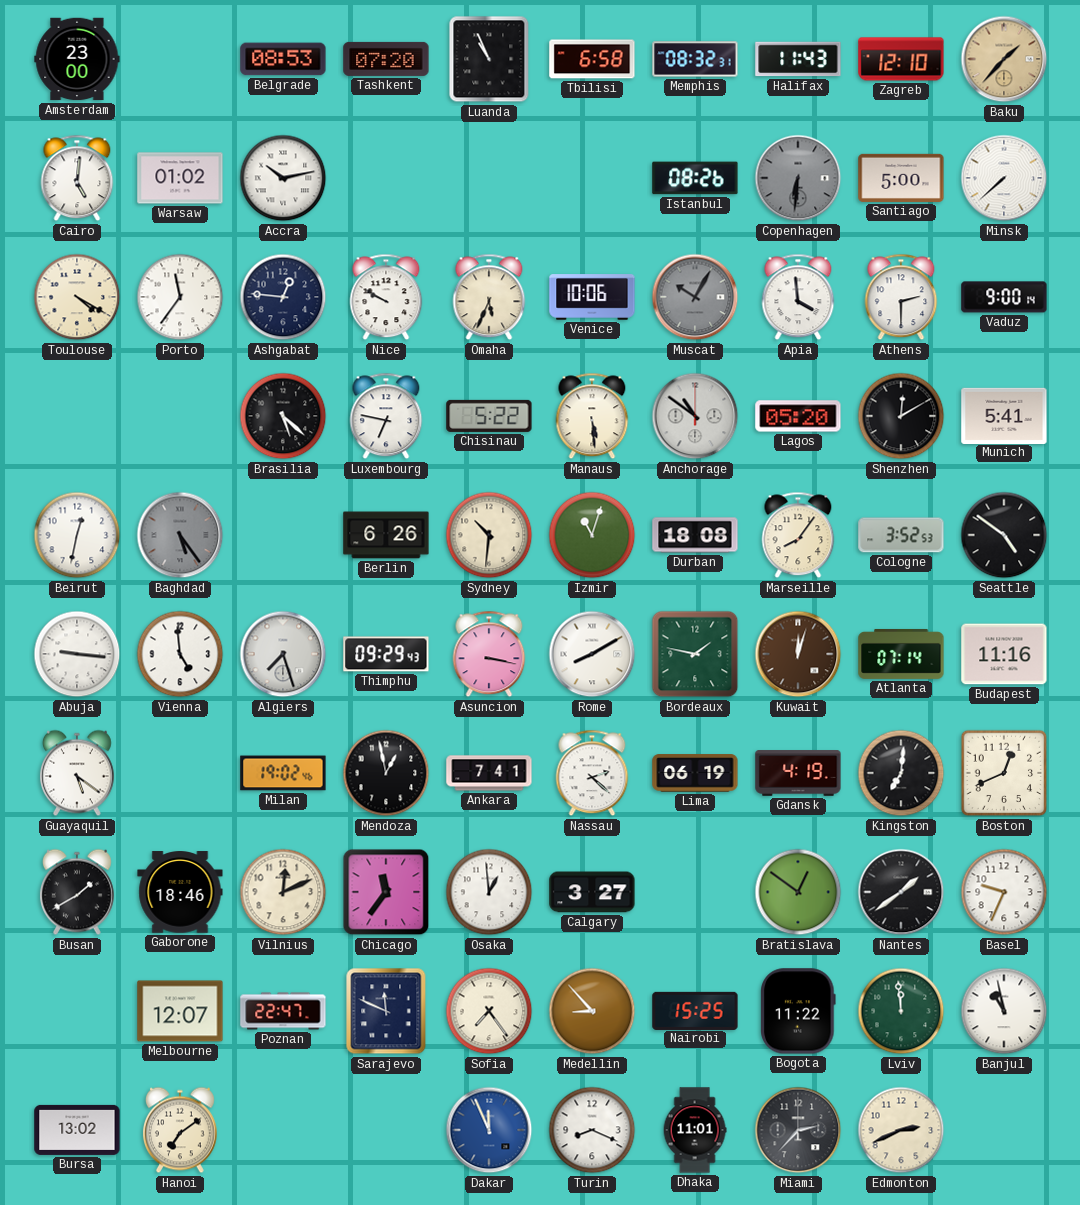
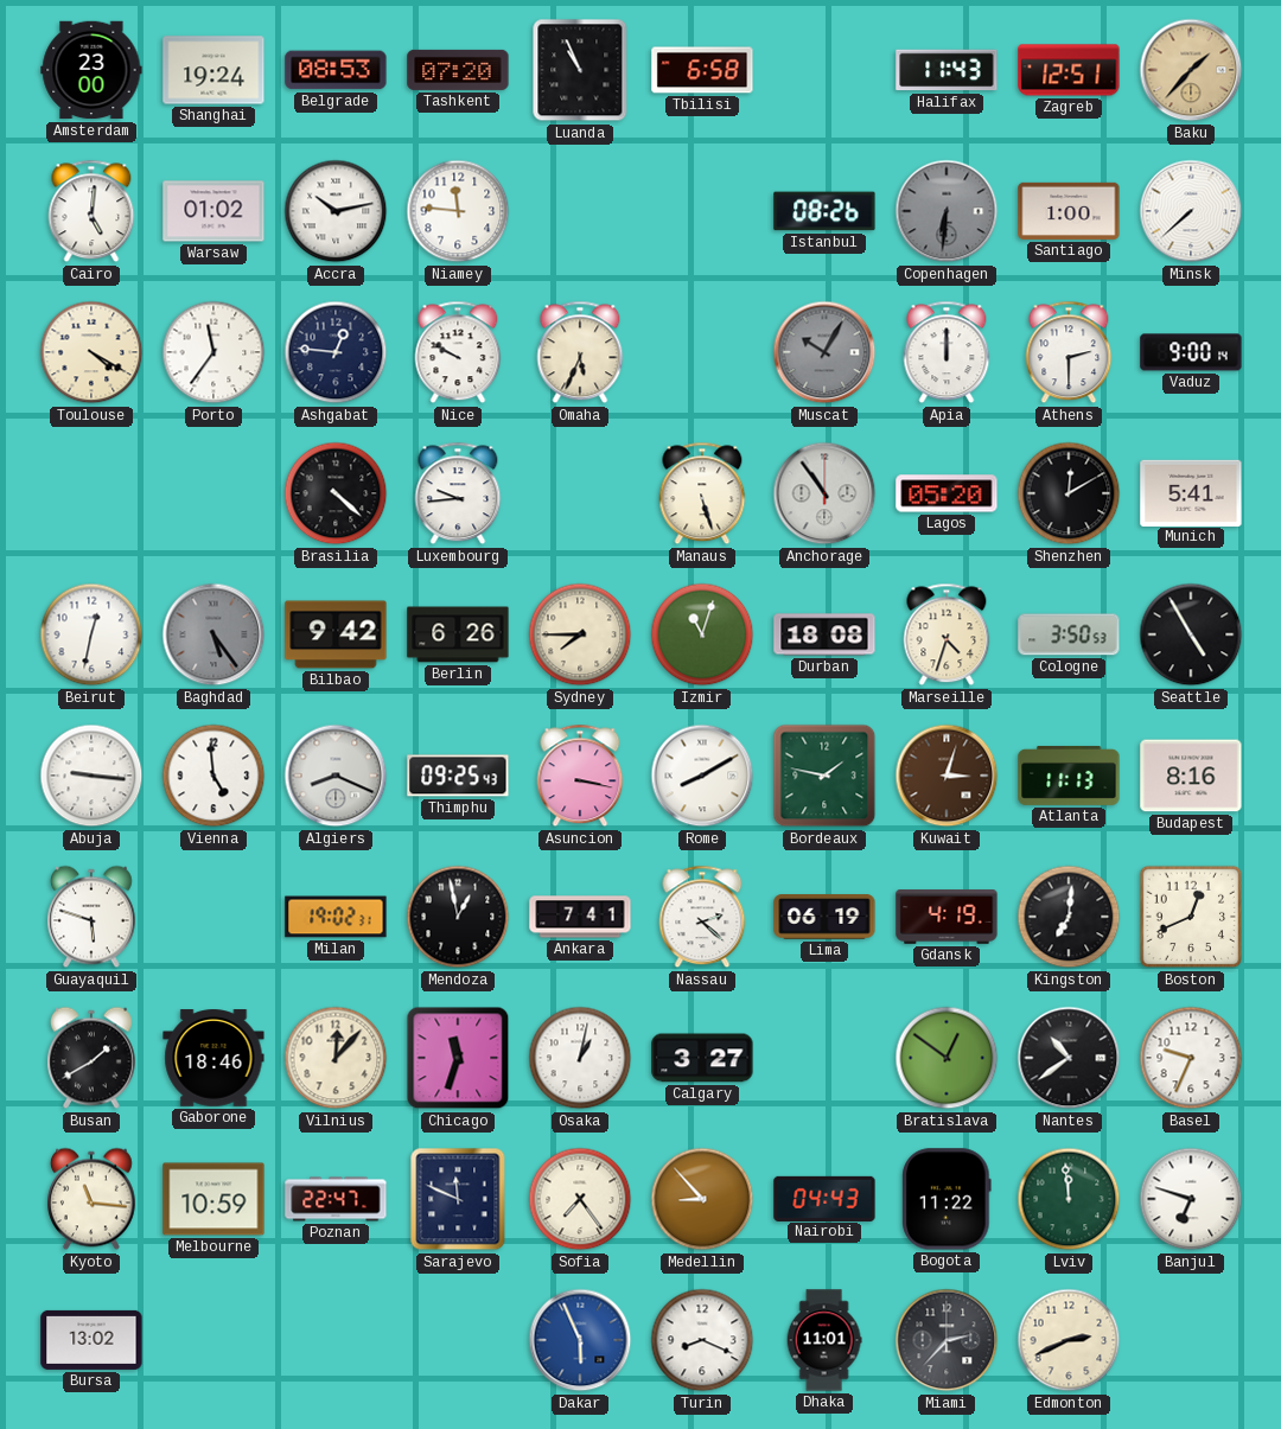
Shanghai: none -> 19:24
Memphis: 08:32 -> none
Zagreb: 12:10 -> 12:51
Niamey: none -> 11:46
Santiago: 5:00 -> 1:00
Venice: 10:06 -> none
Apia: 3:59 -> 12:00
Brasilia: 5:22 -> 4:22
Luxembourg: 6:47 -> 9:44
Chisinau: 5:22 -> none
Manaus: 5:29 -> 5:27
Anchorage: 10:51 -> 10:54
Bilbao: none -> 9:42
Sydney: 10:31 -> 7:45
Marseille: 8:06 -> 4:33
Cologne: 3:52 -> 3:50
Seattle: 4:51 -> 4:55
Algiers: 7:27 -> 8:19
Thimphu: 09:29 -> 09:25
Kuwait: 12:03 -> 3:03
Atlanta: 07:14 -> 11:13
Budapest: 11:16 -> 8:16
Guayaquil: 5:21 -> 5:48
Milan: 19:02:46 -> 19:02:31
Vilnius: 12:11 -> 12:07
Chicago: 11:36 -> 11:33
Osaka: 12:59 -> 1:02
Nantes: 1:39 -> 10:39
Kyoto: none -> 11:16
Melbourne: 12:07 -> 10:59
Nairobi: 15:25 -> 04:43
Banjul: 10:58 -> 6:48
Hanoi: 7:09 -> none
Dakar: 11:56 -> 5:56
